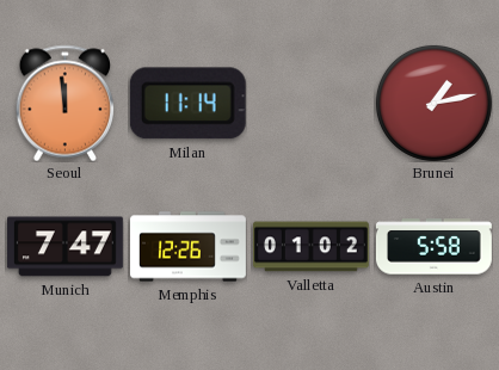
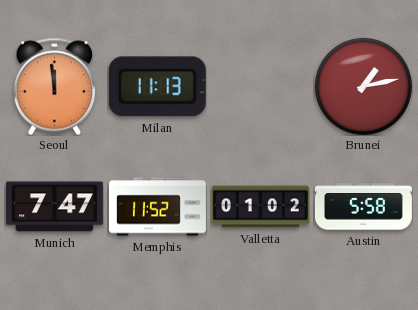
Milan: 11:14 -> 11:13
Memphis: 12:26 -> 11:52
